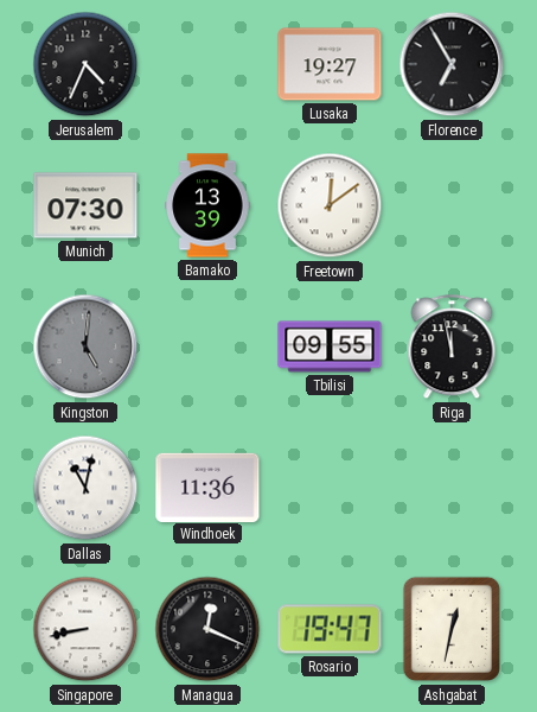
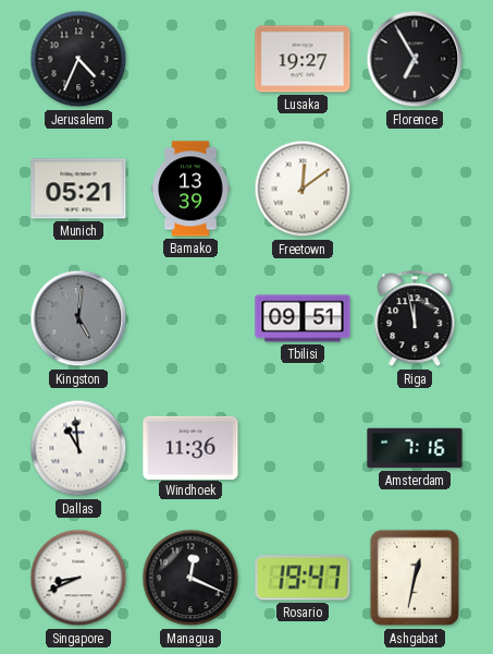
Munich: 07:30 -> 05:21
Tbilisi: 09:55 -> 09:51
Dallas: 11:02 -> 10:59
Amsterdam: none -> 7:16
Singapore: 8:43 -> 8:41
